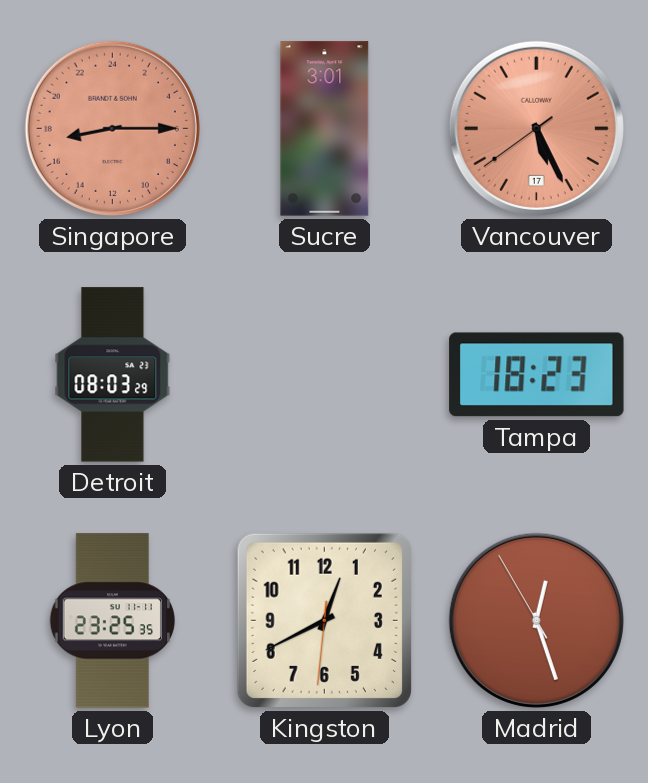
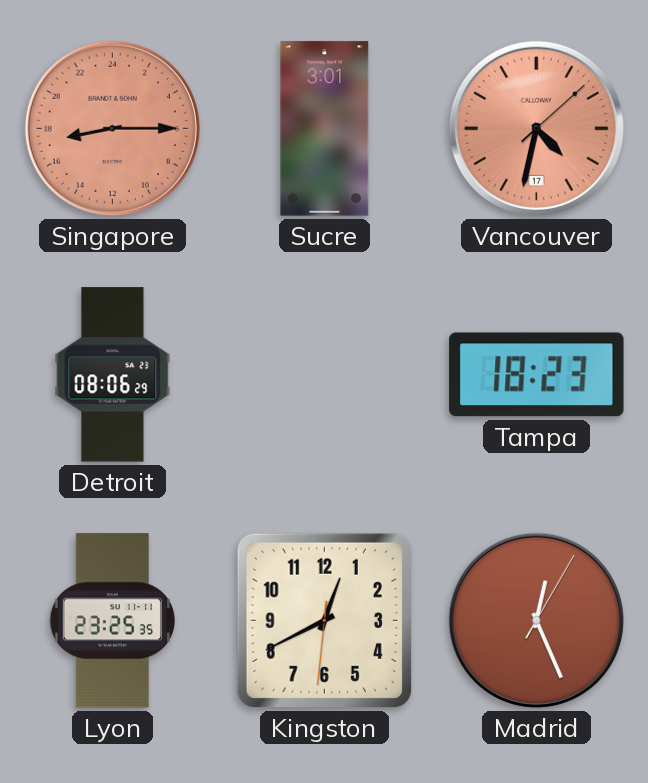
Vancouver: 5:25 -> 4:32
Detroit: 08:03 -> 08:06
Madrid: 12:26:55 -> 12:26:05
